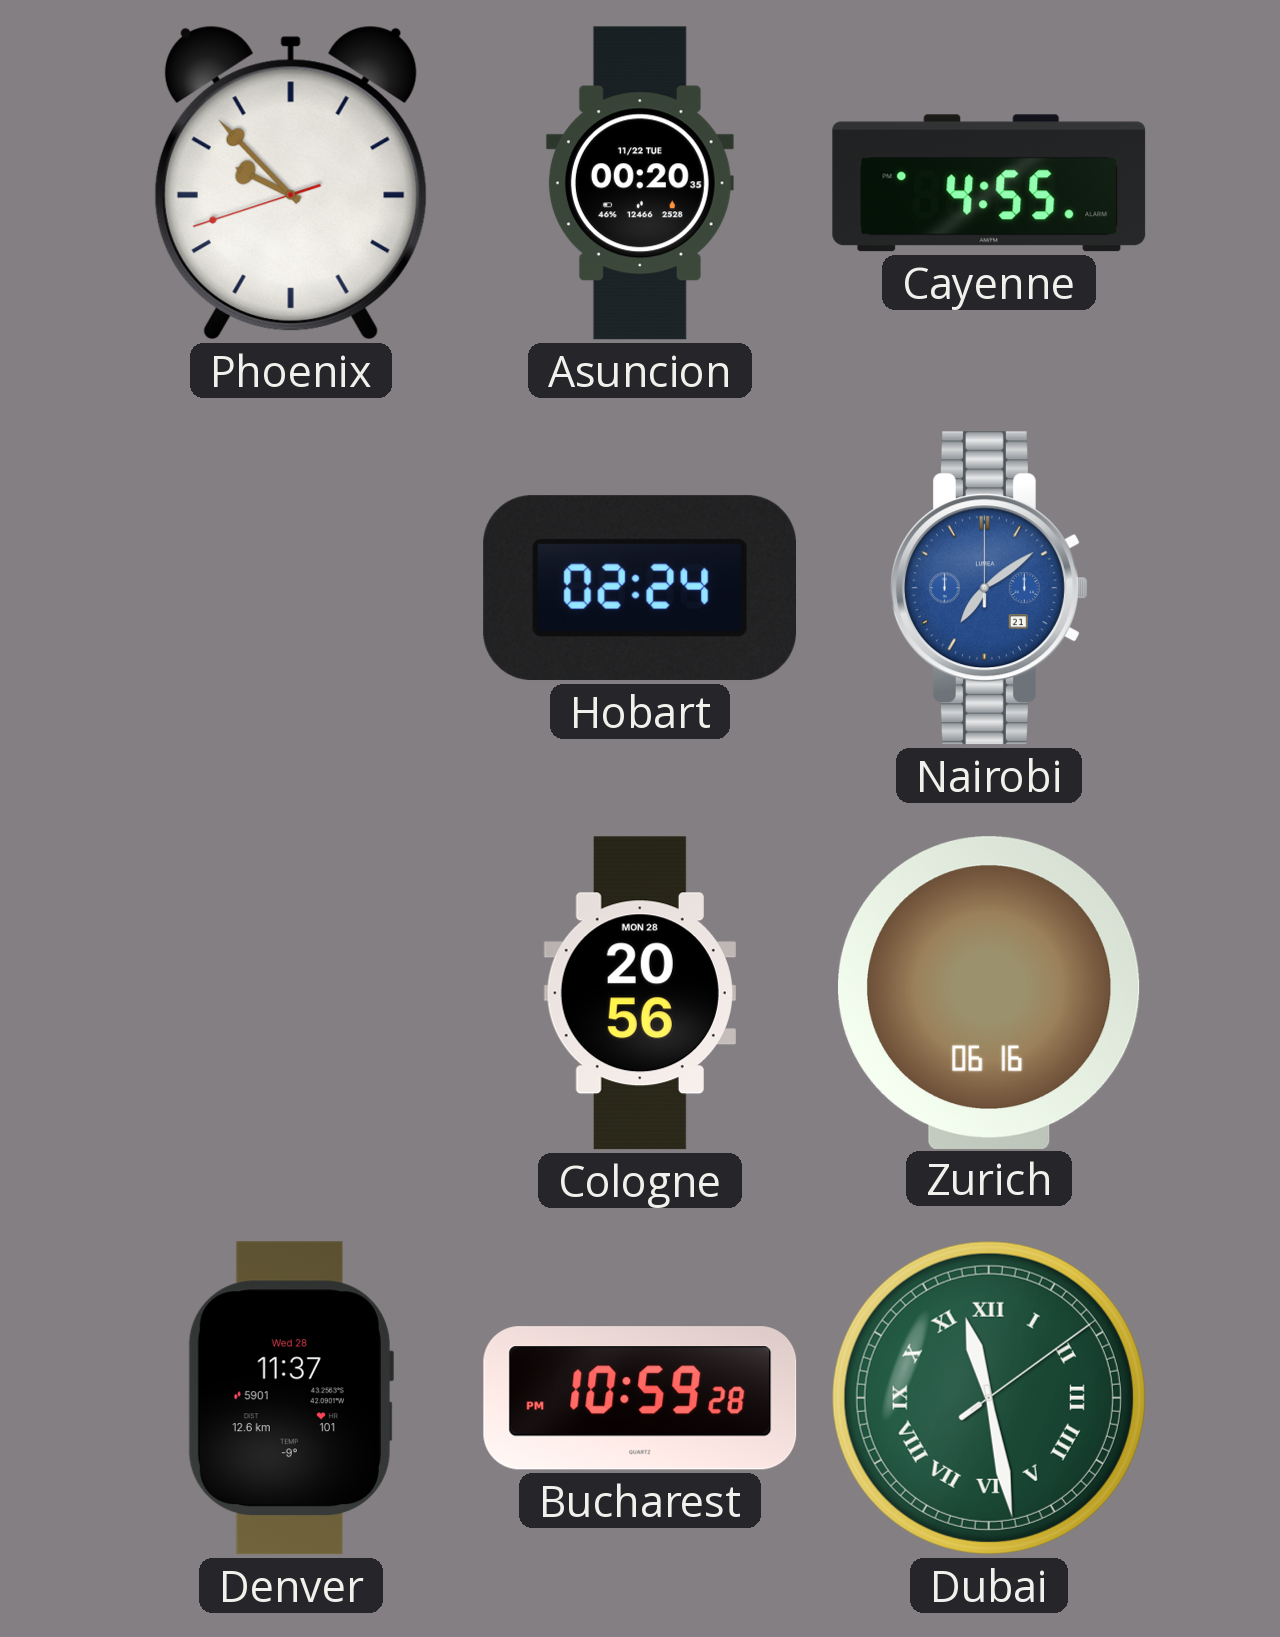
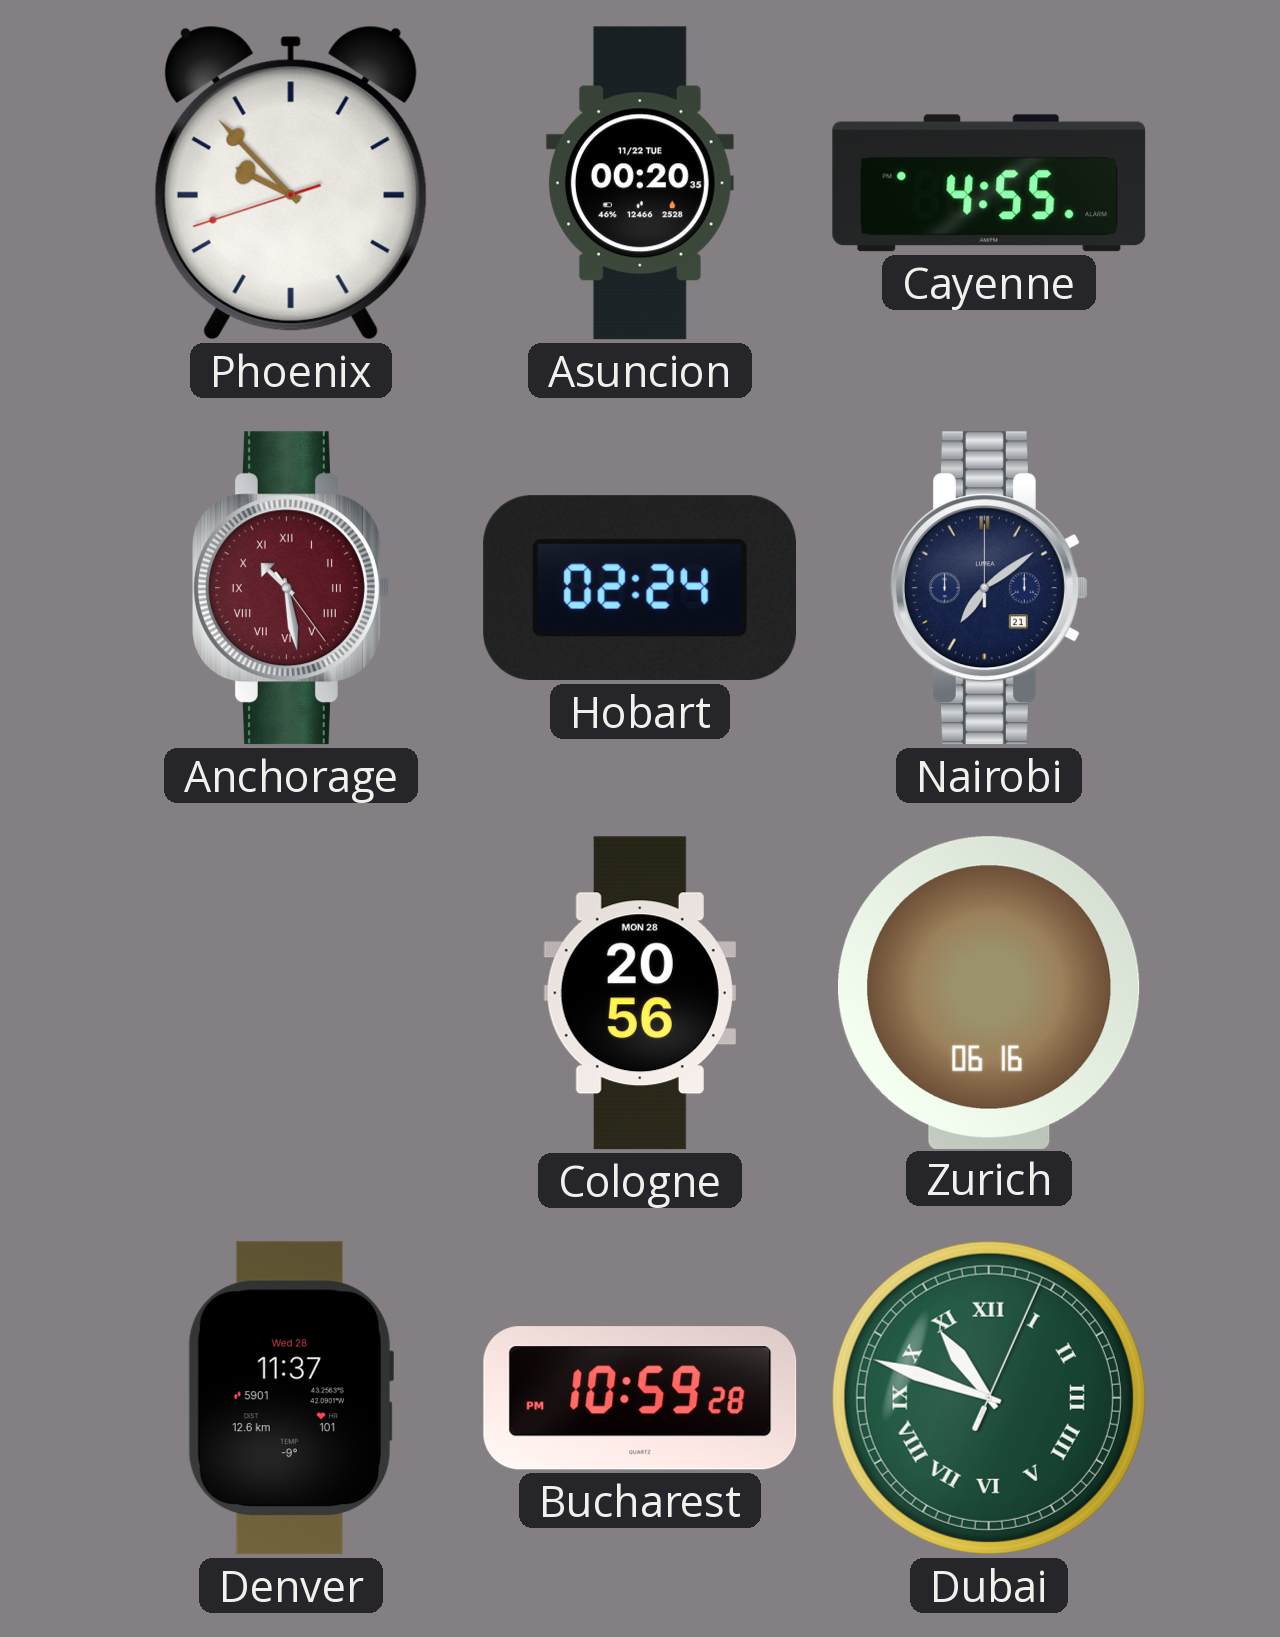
Anchorage: none -> 10:28
Nairobi dial: blue -> navy
Dubai: 11:28 -> 10:48
